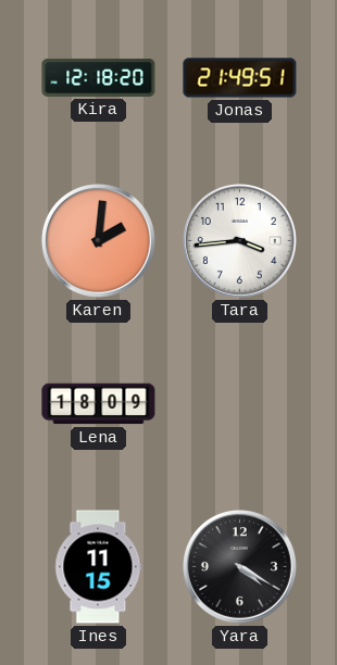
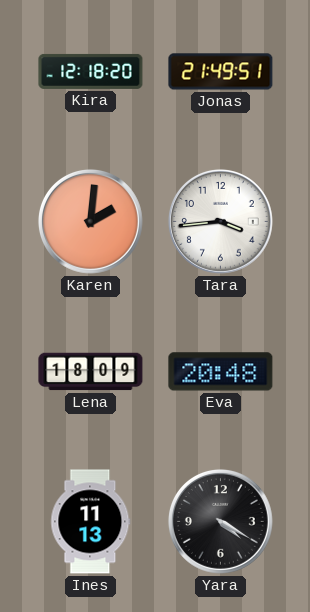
Eva: none -> 20:48
Ines: 11:15 -> 11:13
